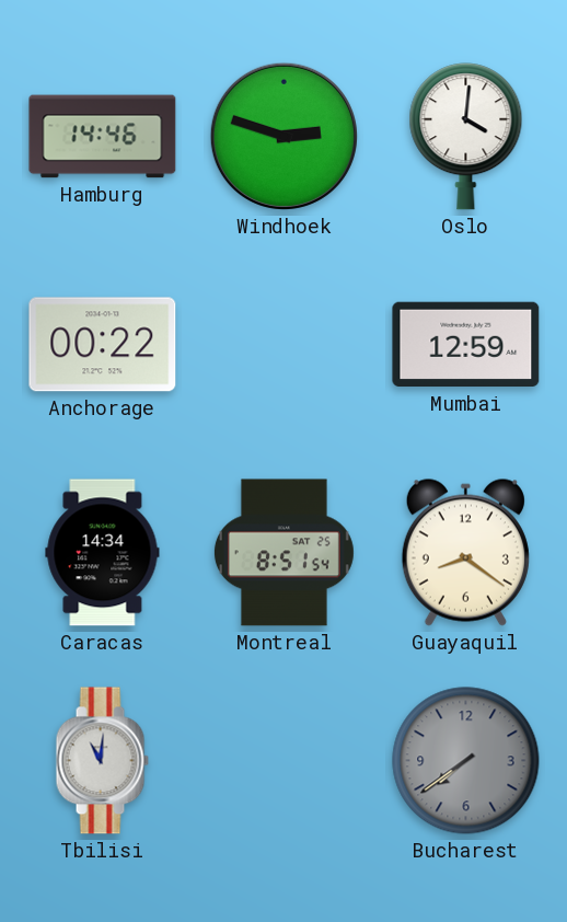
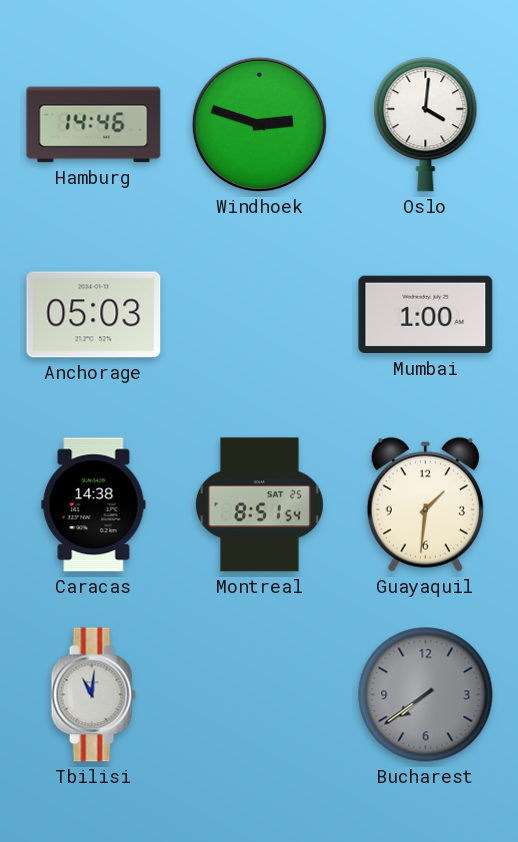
Anchorage: 00:22 -> 05:03
Mumbai: 12:59 -> 1:00
Caracas: 14:34 -> 14:38
Guayaquil: 8:21 -> 1:31
